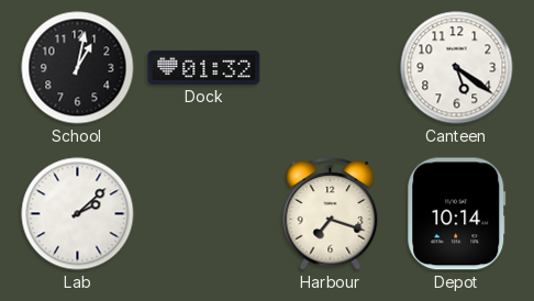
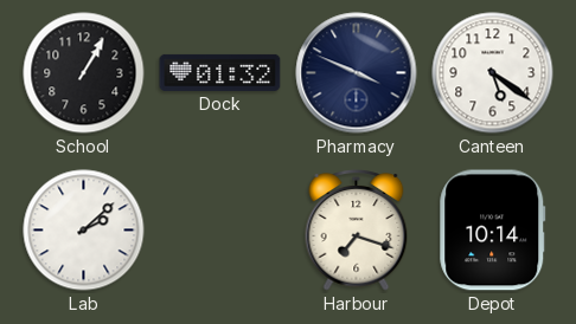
School: 1:02 -> 1:05
Pharmacy: none -> 3:49
